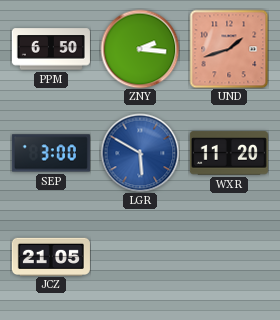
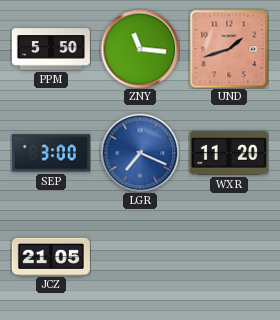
PPM: 6:50 -> 5:50
ZNY: 2:16 -> 11:16
LGR: 5:50 -> 7:19
